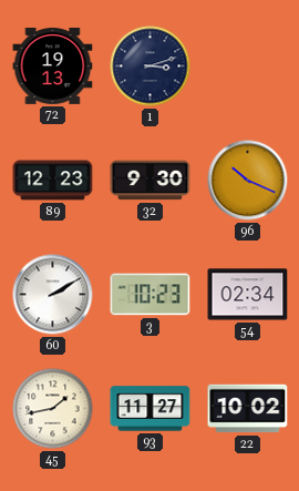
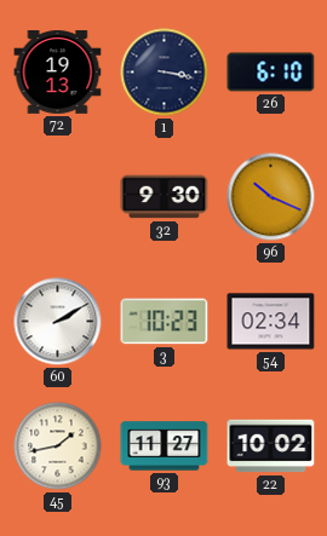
1: 3:12 -> 3:17
26: none -> 6:10
89: 12:23 -> none
